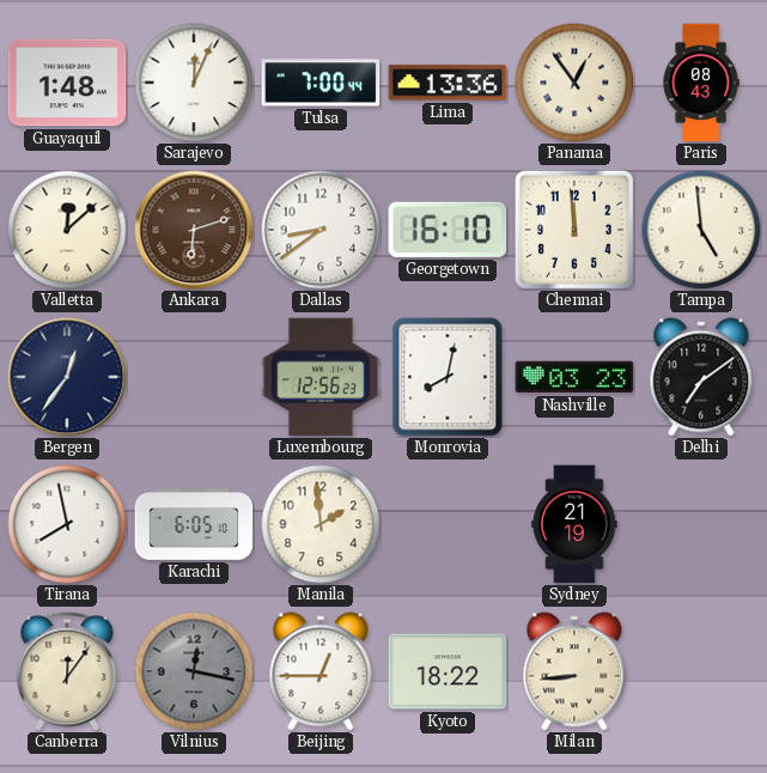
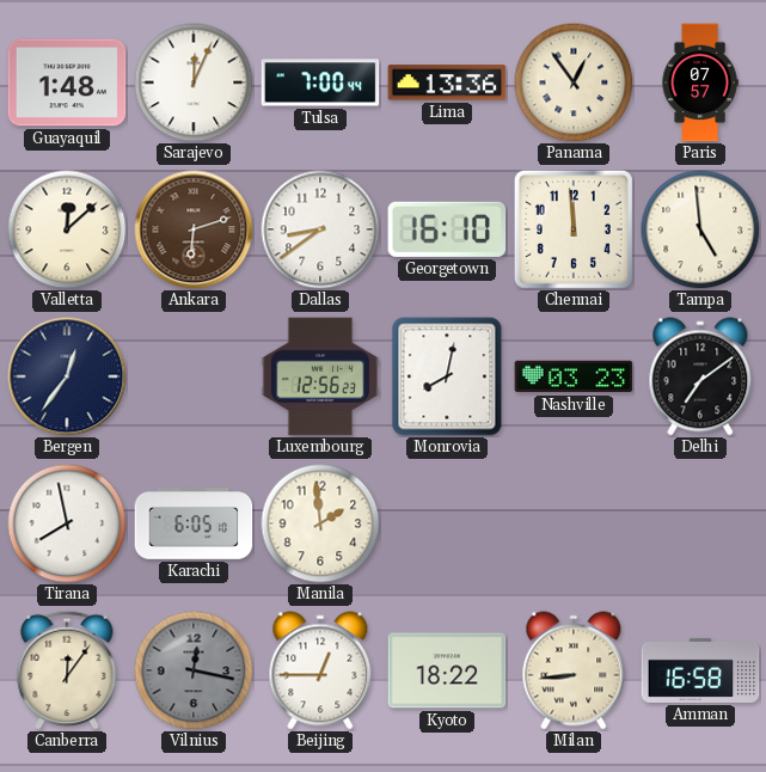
Paris: 08:43 -> 07:57
Sydney: 21:19 -> none
Amman: none -> 16:58
